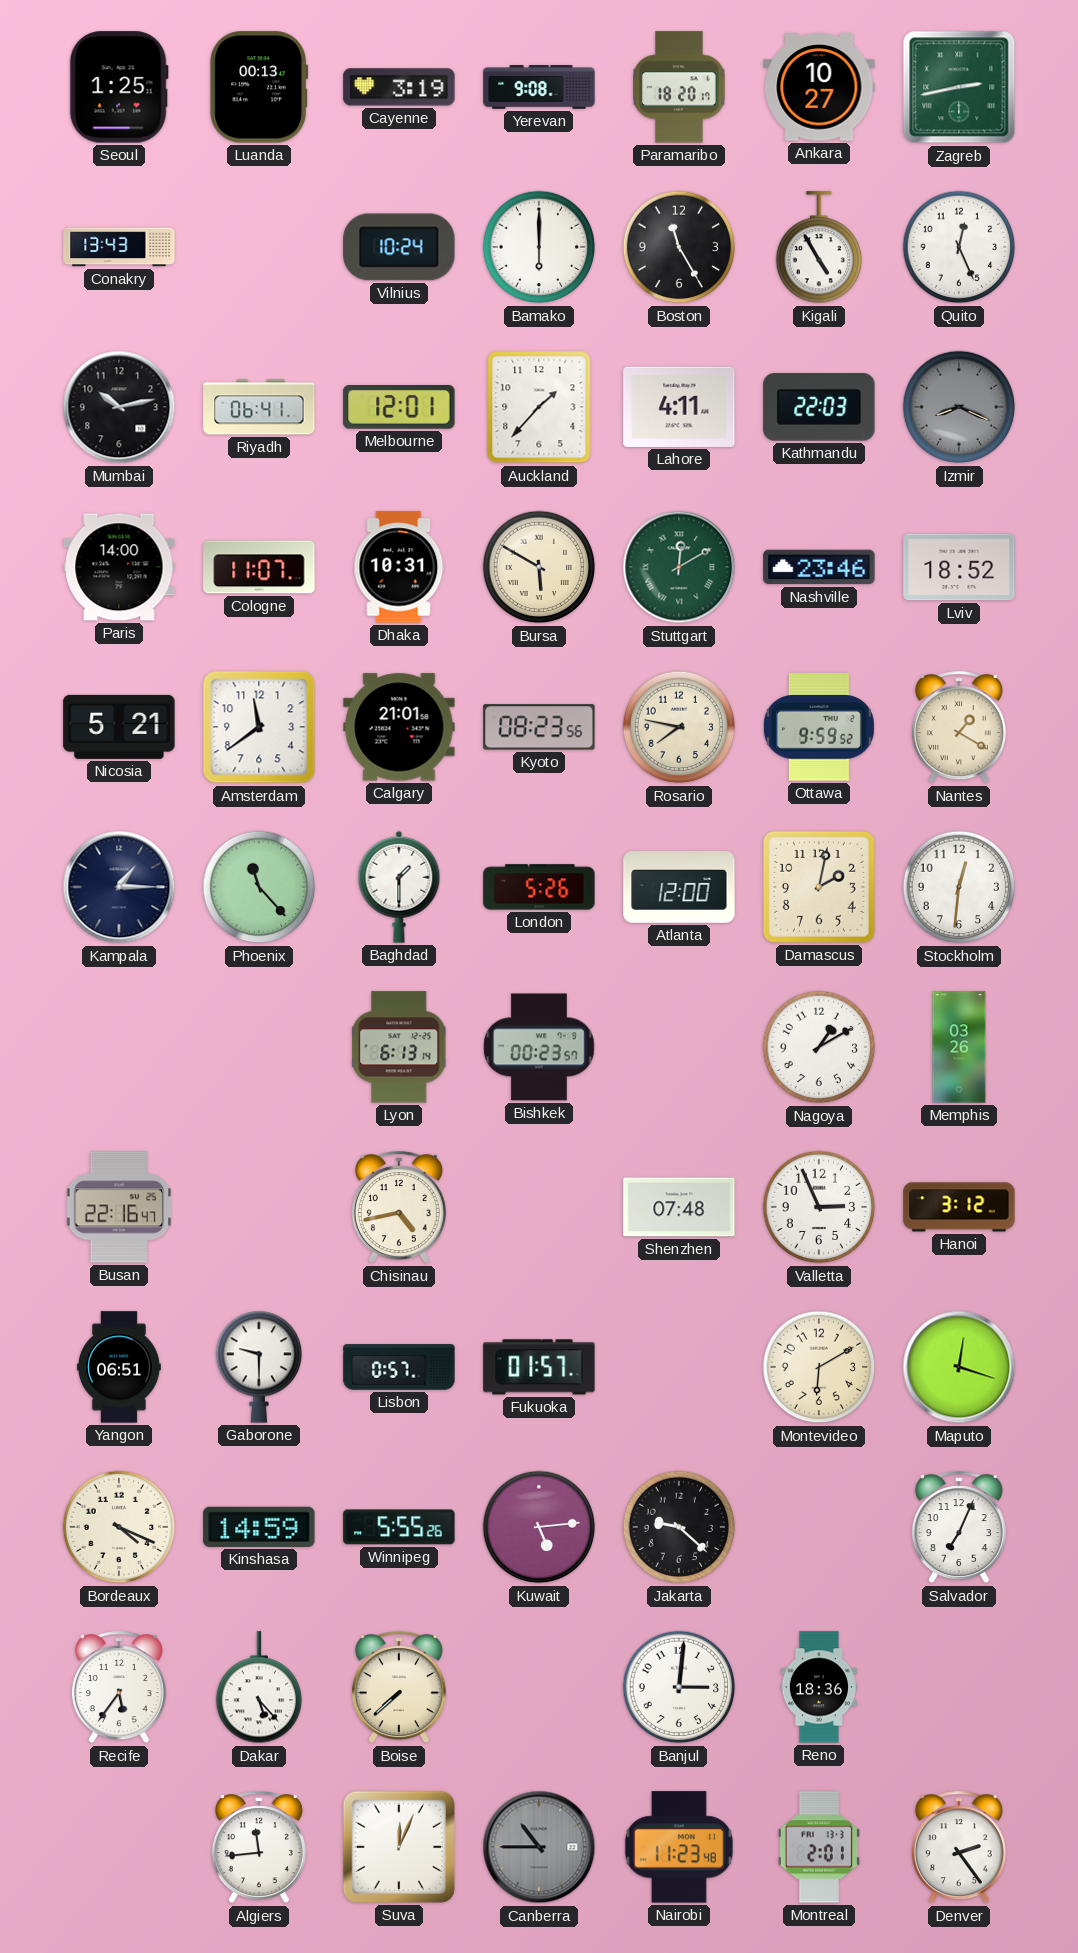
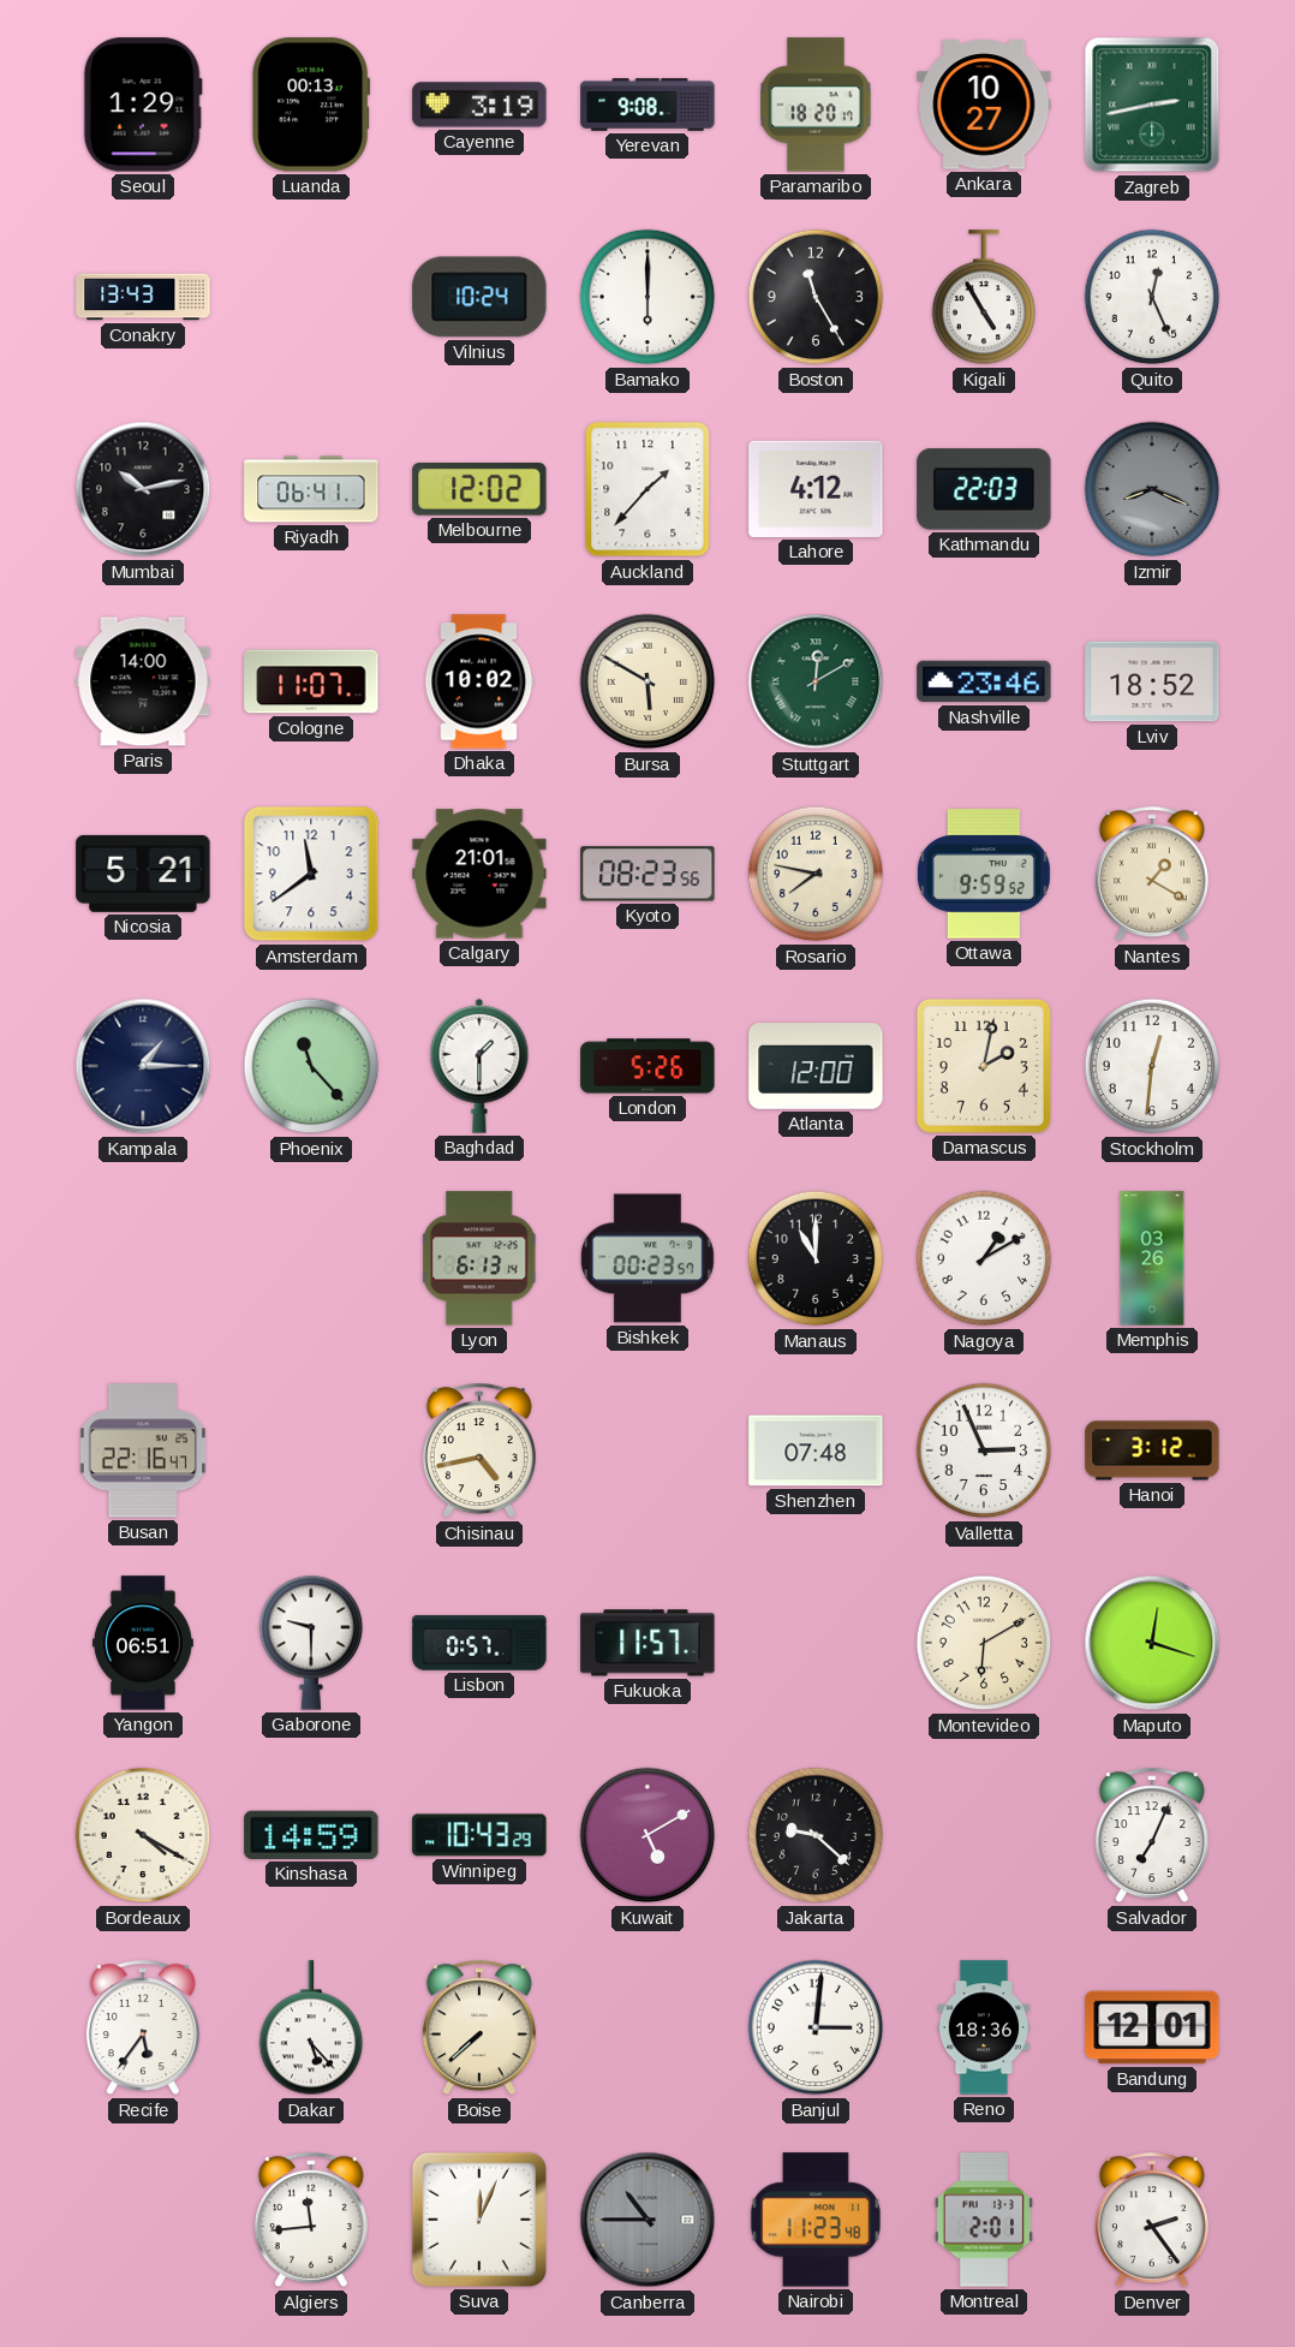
Seoul: 1:25 -> 1:29
Melbourne: 12:01 -> 12:02
Lahore: 4:11 -> 4:12
Dhaka: 10:31 -> 10:02
Manaus: none -> 11:00
Fukuoka: 01:57 -> 11:57
Bordeaux: 4:19 -> 4:20
Winnipeg: 5:55 -> 10:43
Kuwait: 5:14 -> 5:10
Bandung: none -> 12:01
